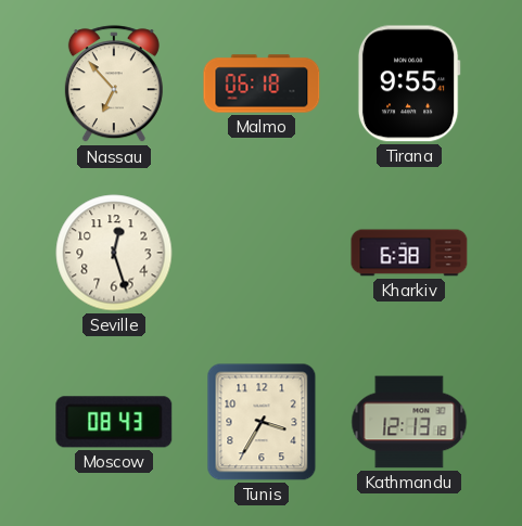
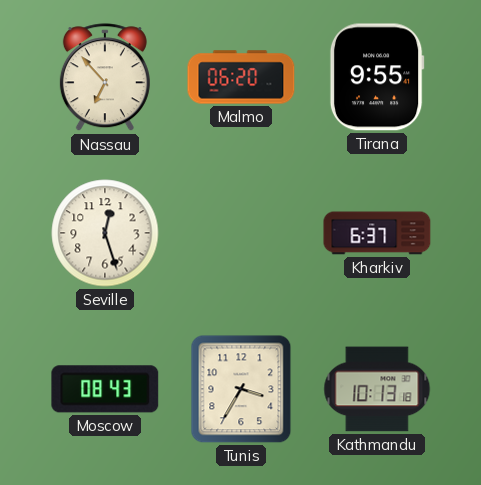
Malmo: 06:18 -> 06:20
Kharkiv: 6:38 -> 6:37
Kathmandu: 12:13 -> 10:13
